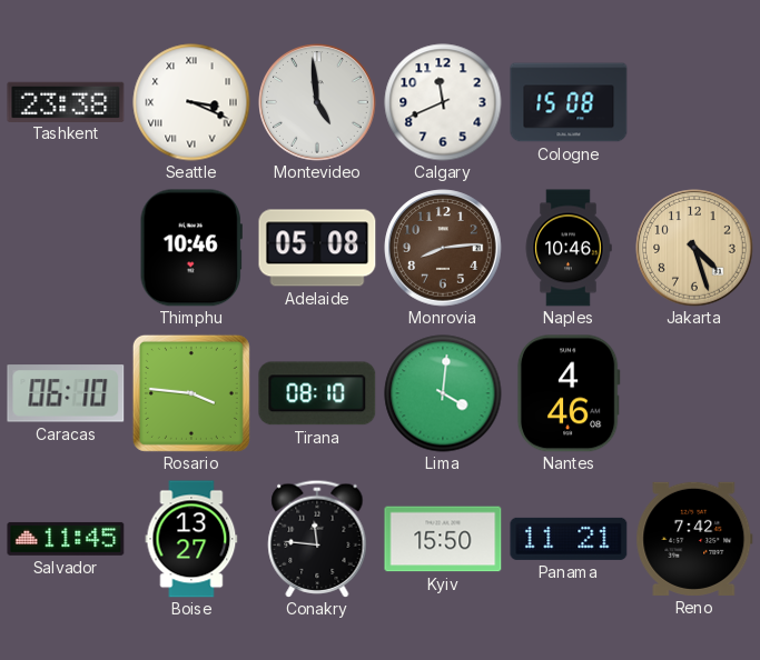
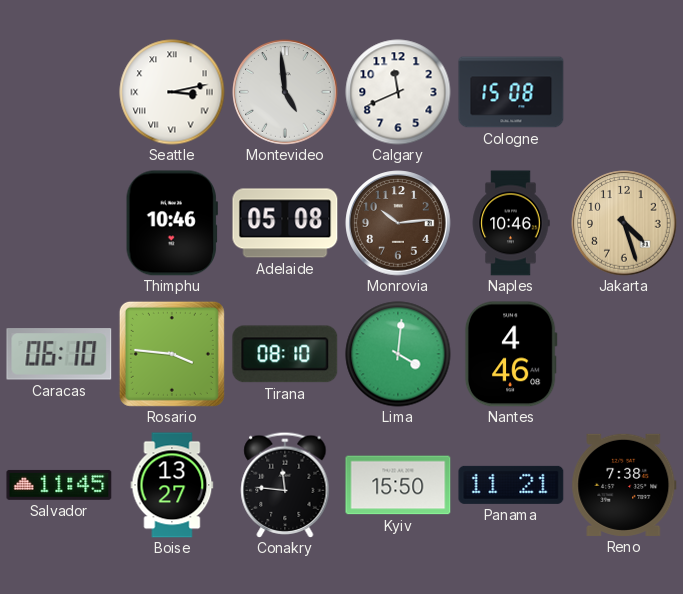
Tashkent: 23:38 -> none
Seattle: 3:19 -> 3:13
Monrovia: 8:14 -> 10:14
Reno: 7:42 -> 7:38
